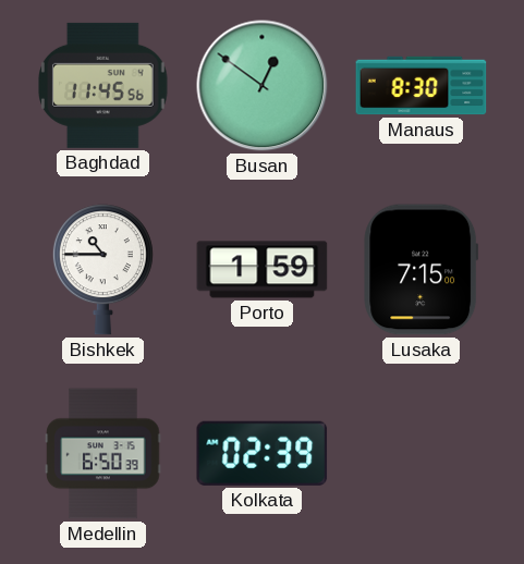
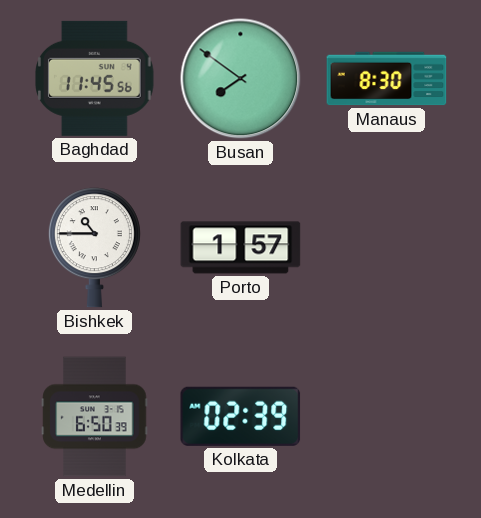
Busan: 12:51 -> 7:51
Porto: 1:59 -> 1:57
Lusaka: 7:15 -> none
